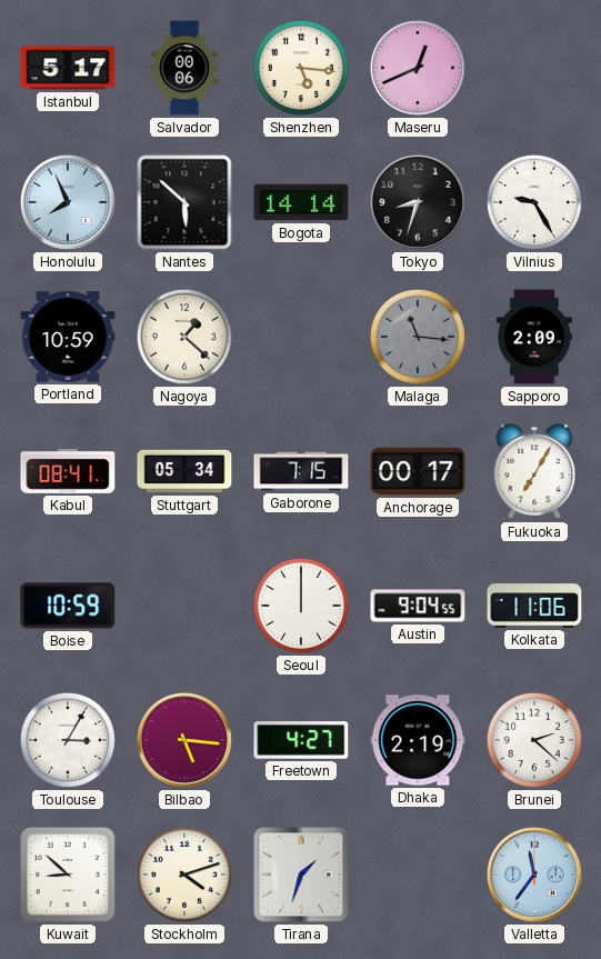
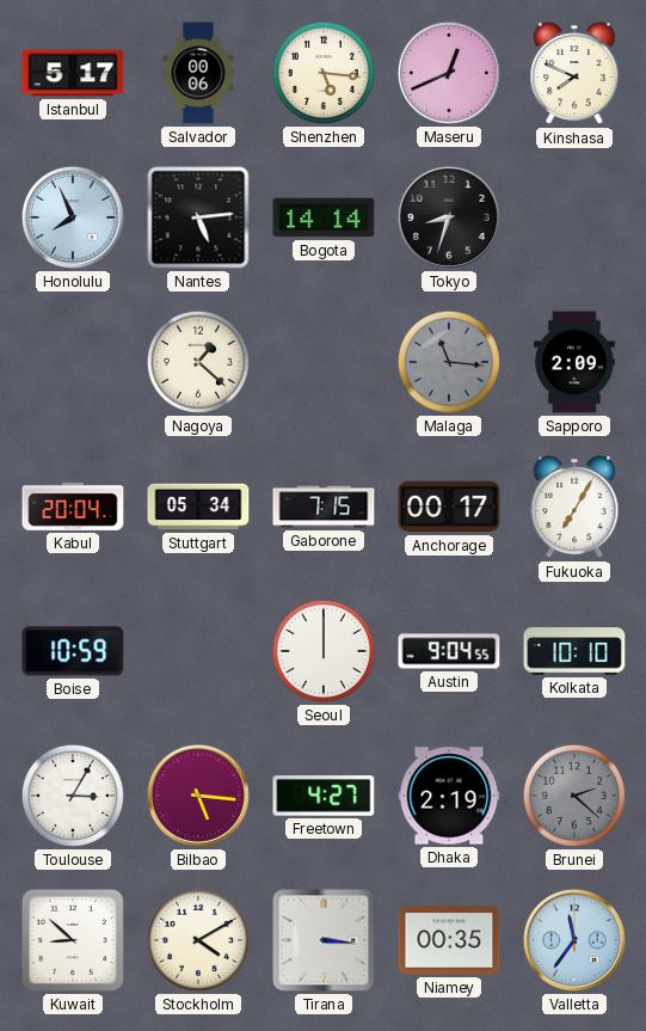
Kinshasa: none -> 7:49
Nantes: 5:52 -> 5:14
Vilnius: 9:25 -> none
Portland: 10:59 -> none
Kabul: 08:41 -> 20:04
Kolkata: 11:06 -> 10:10
Brunei dial: white -> grey
Stockholm: 4:12 -> 4:10
Tirana: 1:33 -> 3:16
Niamey: none -> 00:35
